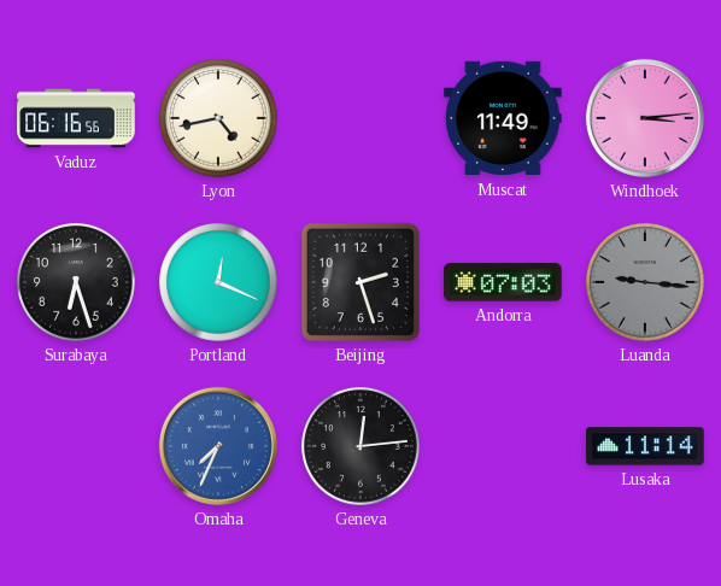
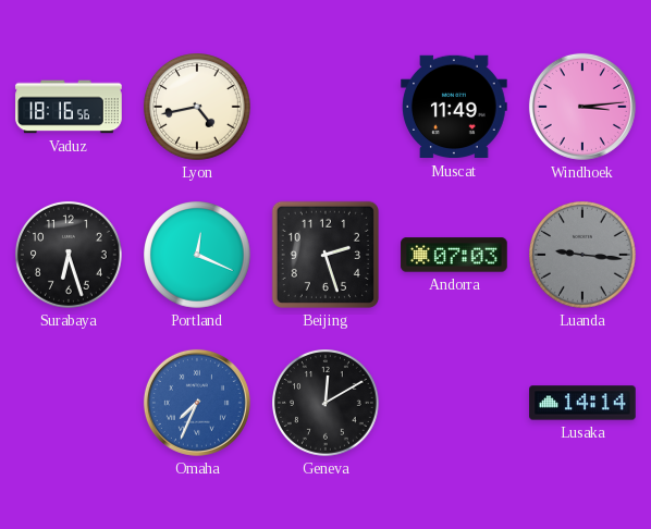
Vaduz: 06:16 -> 18:16
Geneva: 12:14 -> 12:10
Lusaka: 11:14 -> 14:14
